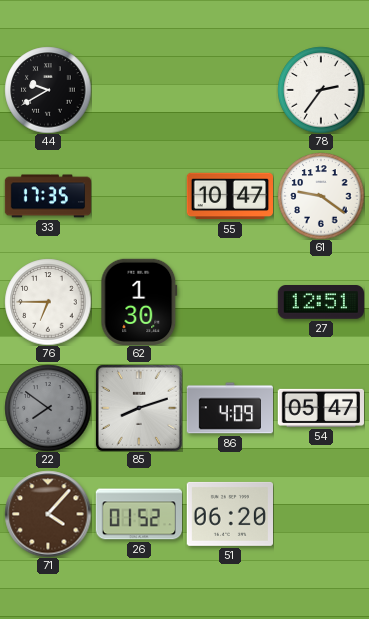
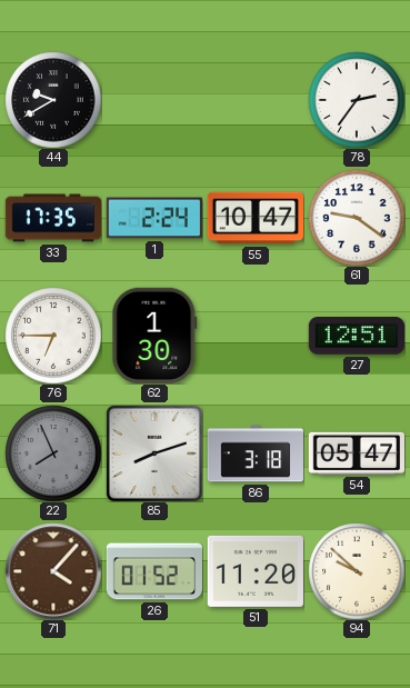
1: none -> 2:24
22: 7:51 -> 7:56
86: 4:09 -> 3:18
51: 06:20 -> 11:20
94: none -> 9:52
